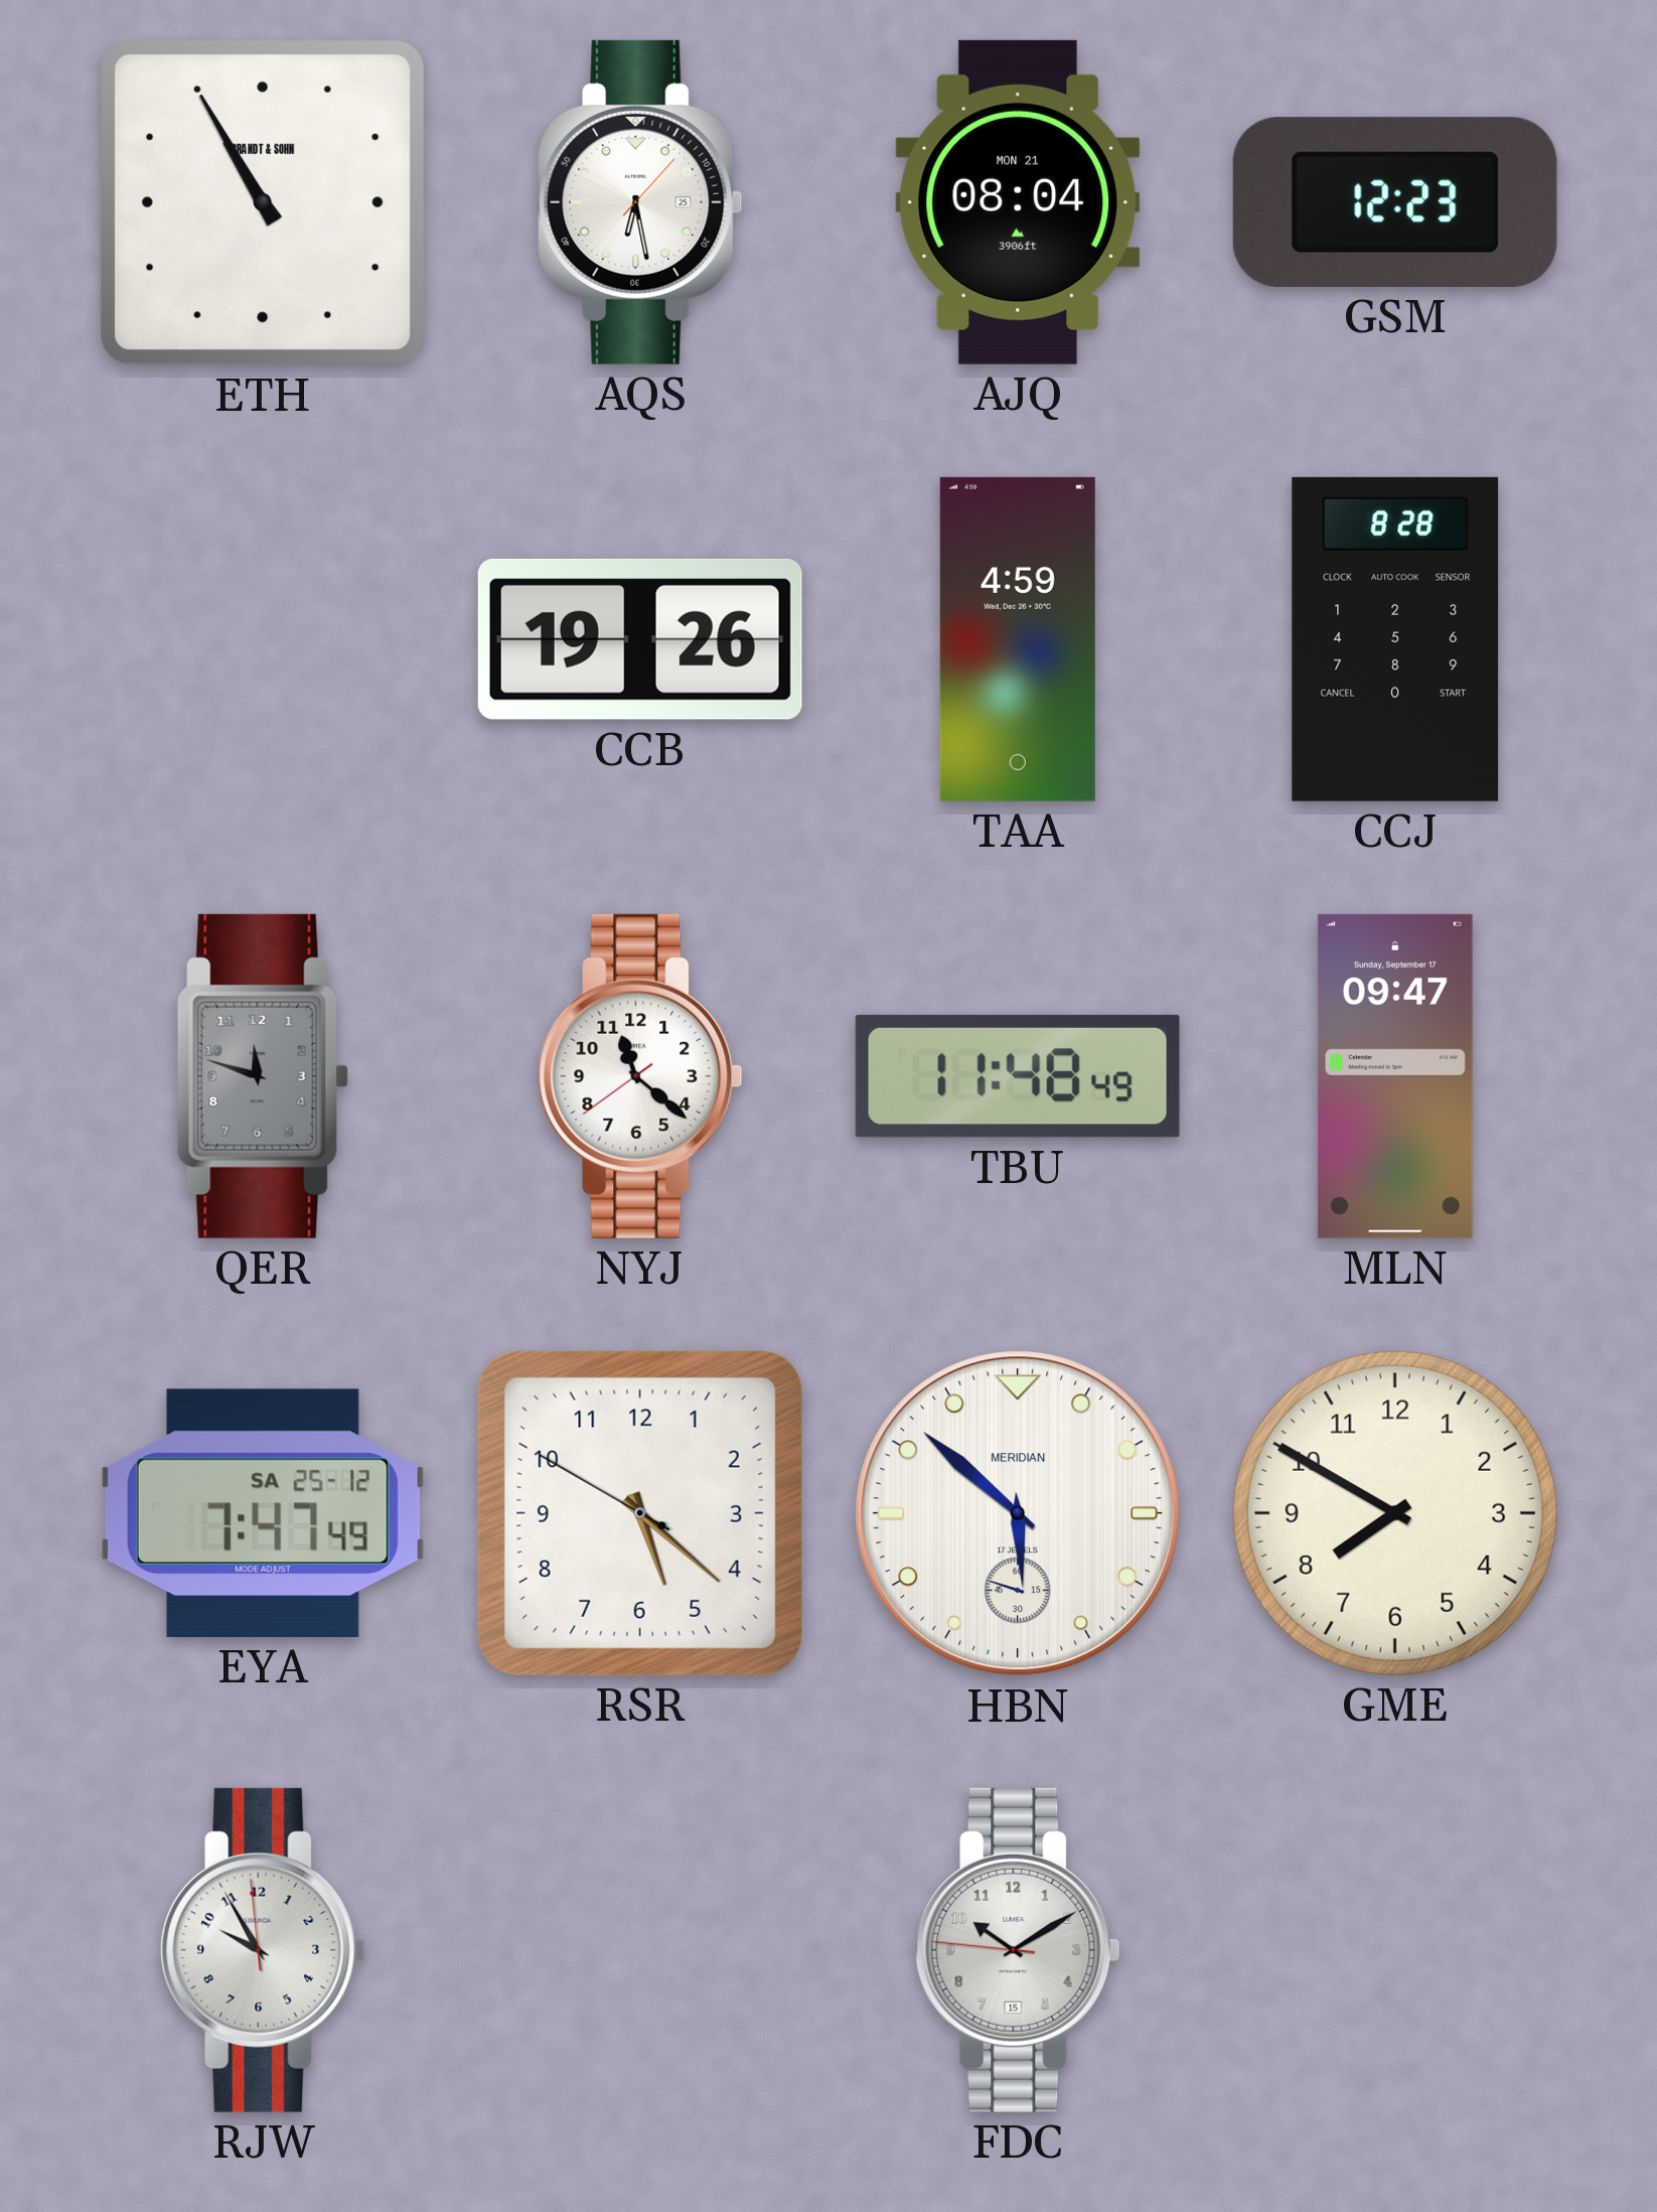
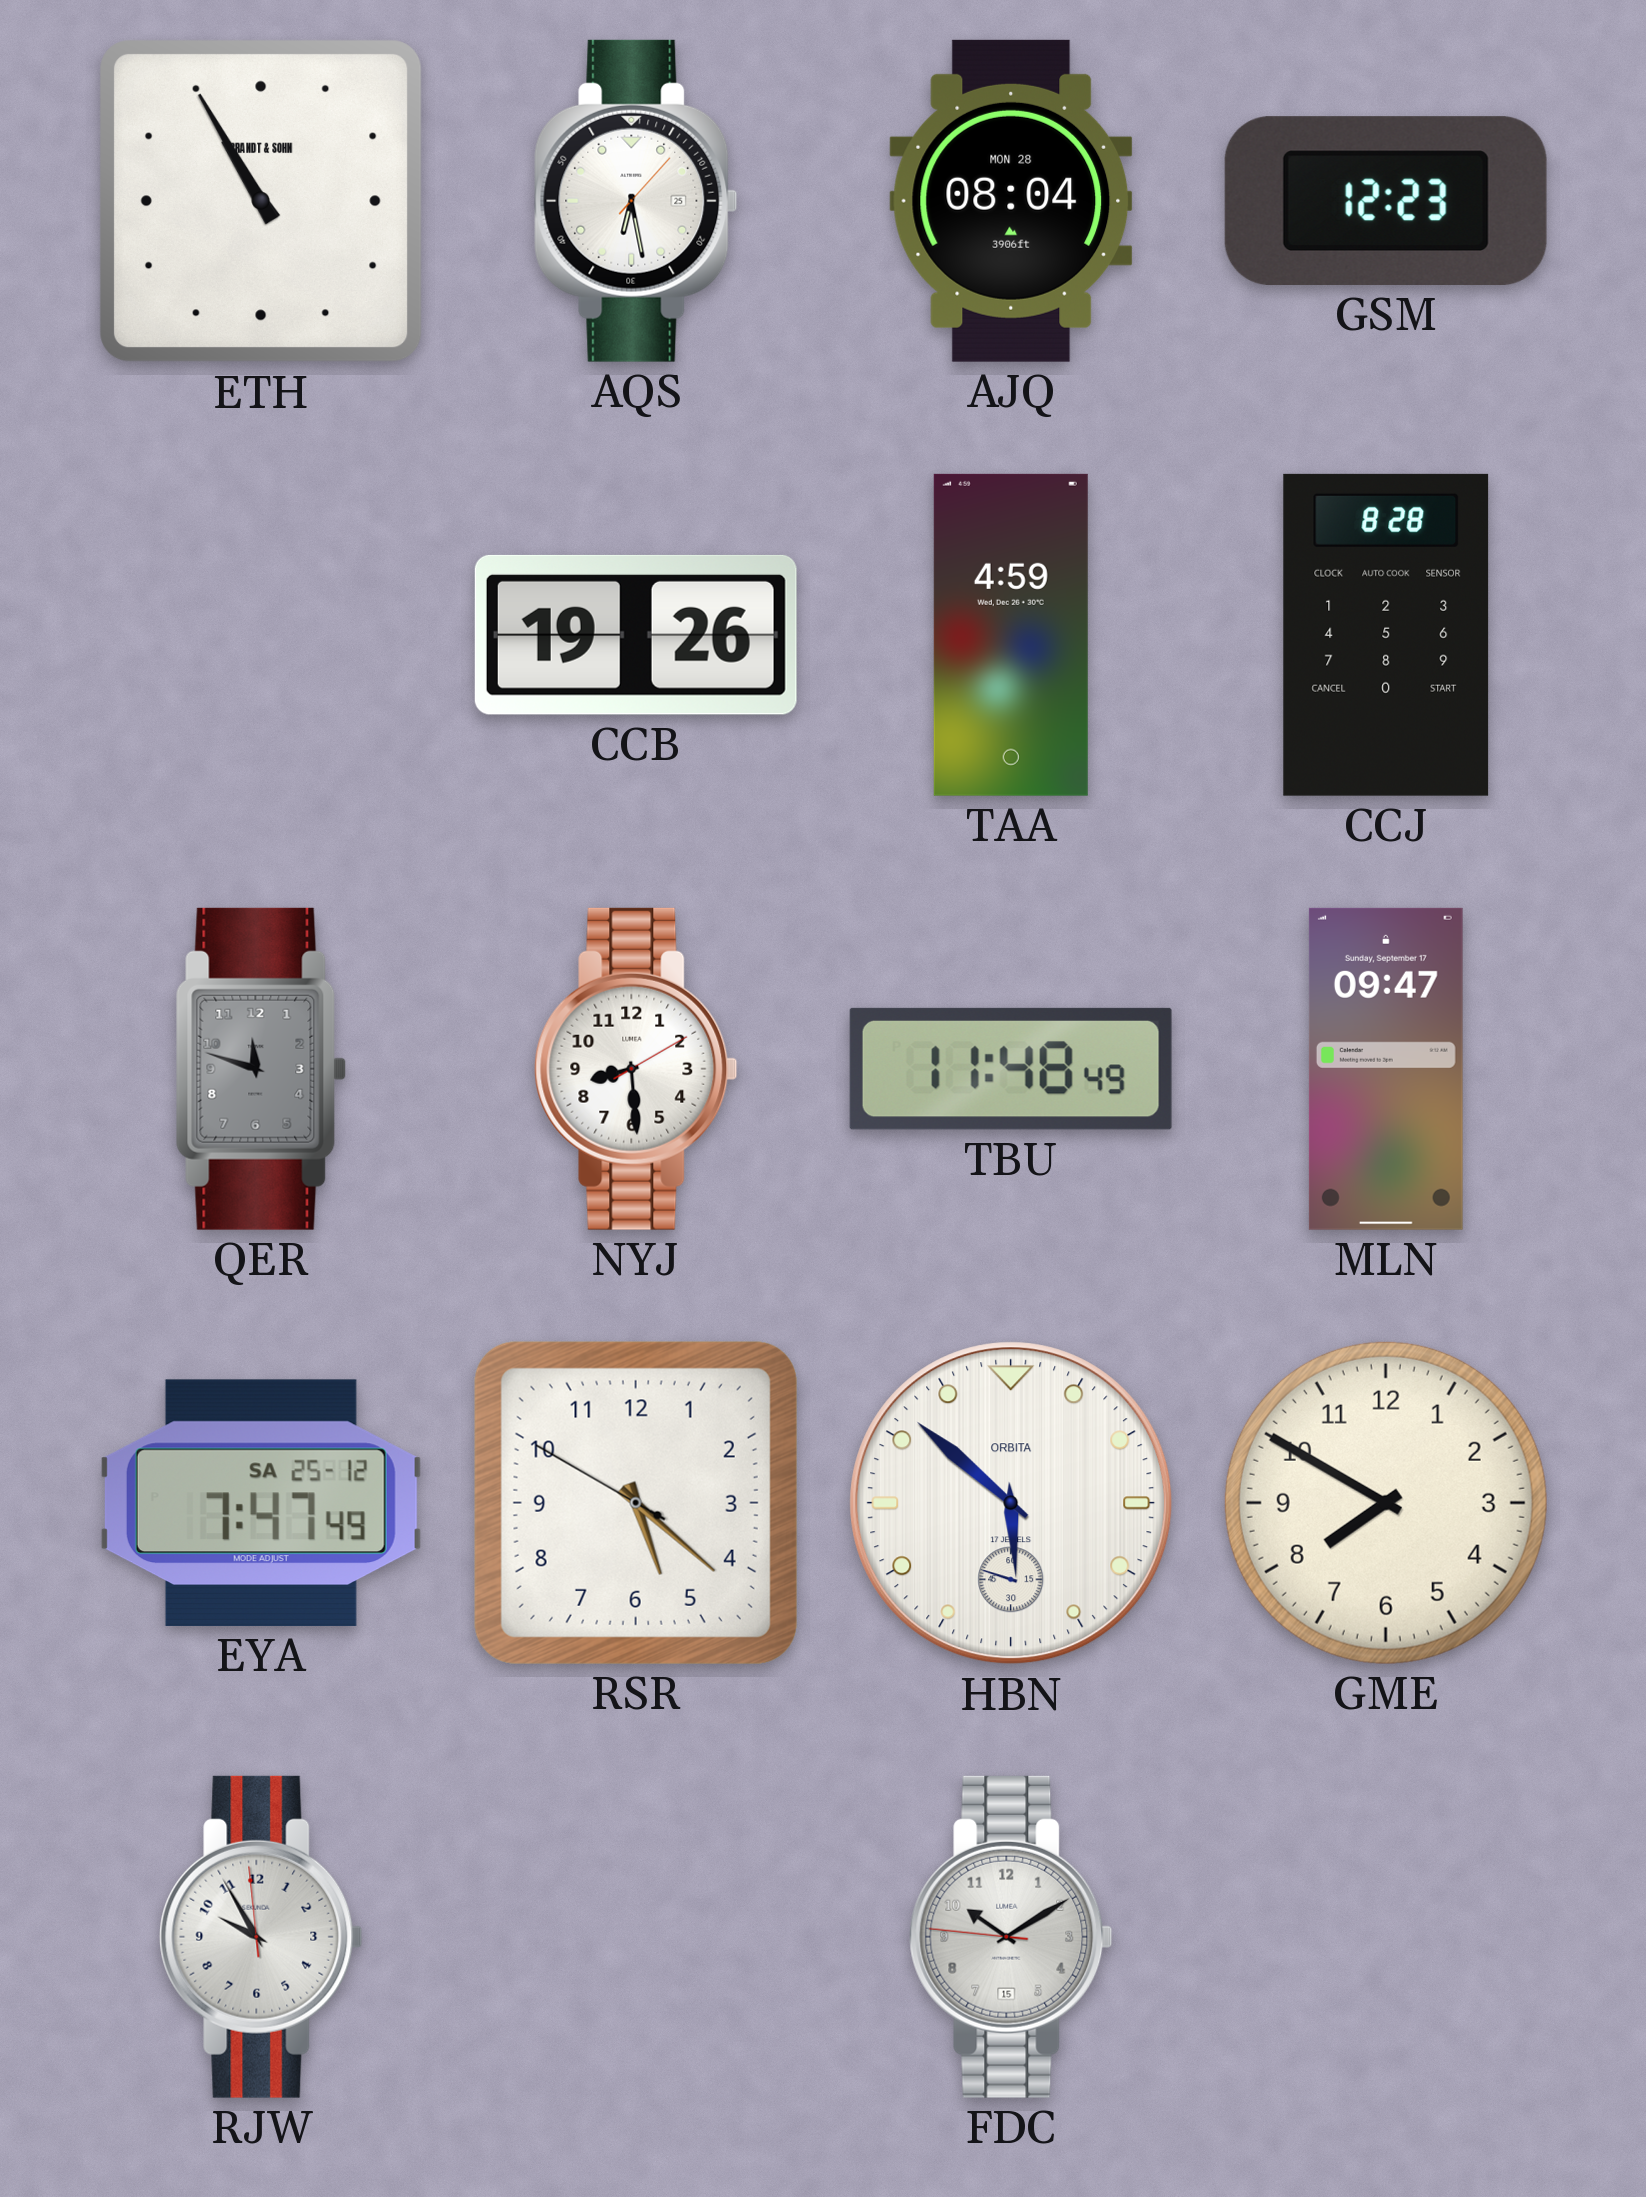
AJQ date: MON 21 -> MON 28
NYJ: 11:21 -> 8:29
HBN brand: MERIDIAN -> ORBITA
